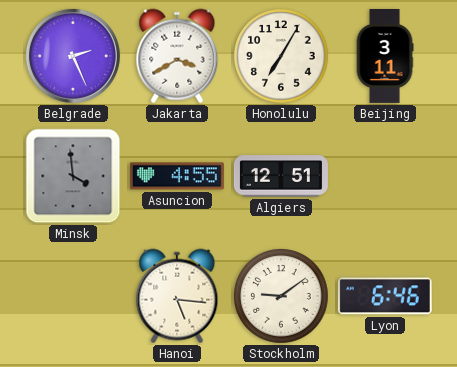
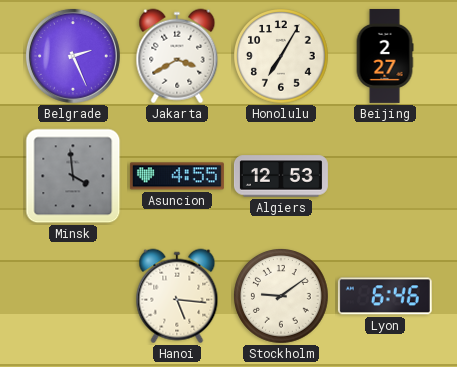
Beijing: 3:11 -> 2:27
Algiers: 12:51 -> 12:53
